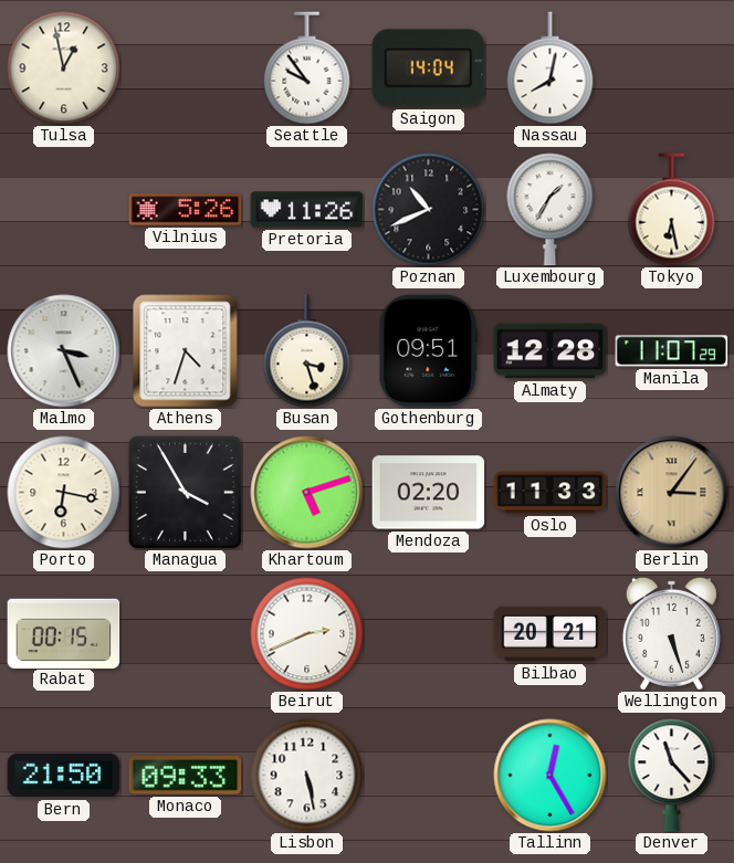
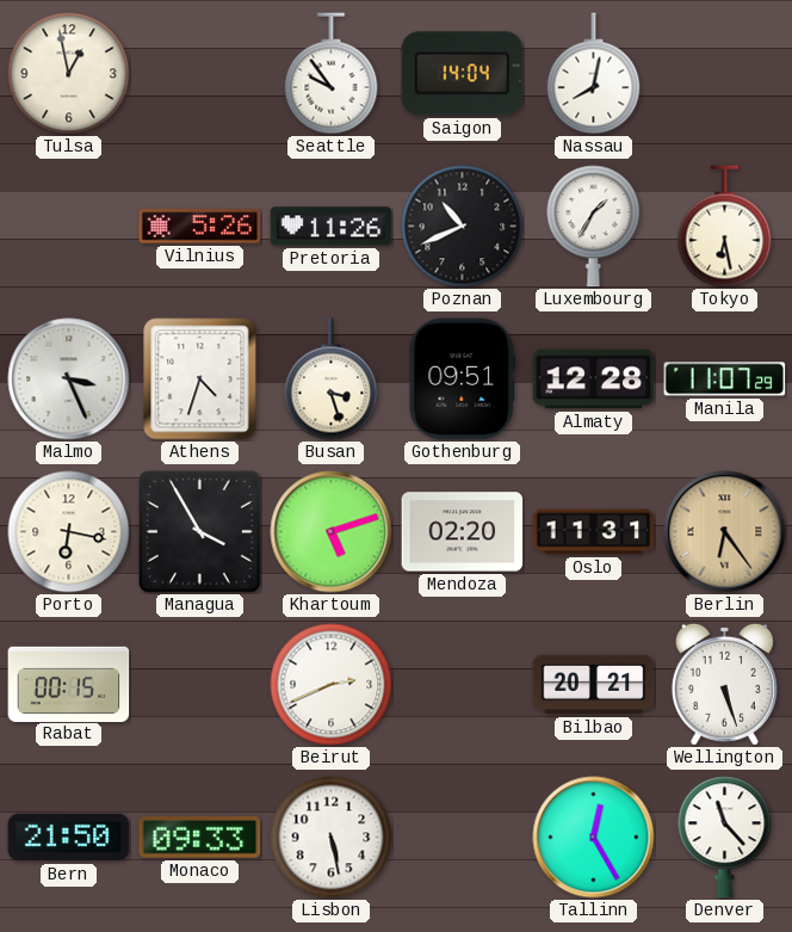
Oslo: 11:33 -> 11:31
Berlin: 3:06 -> 6:24
